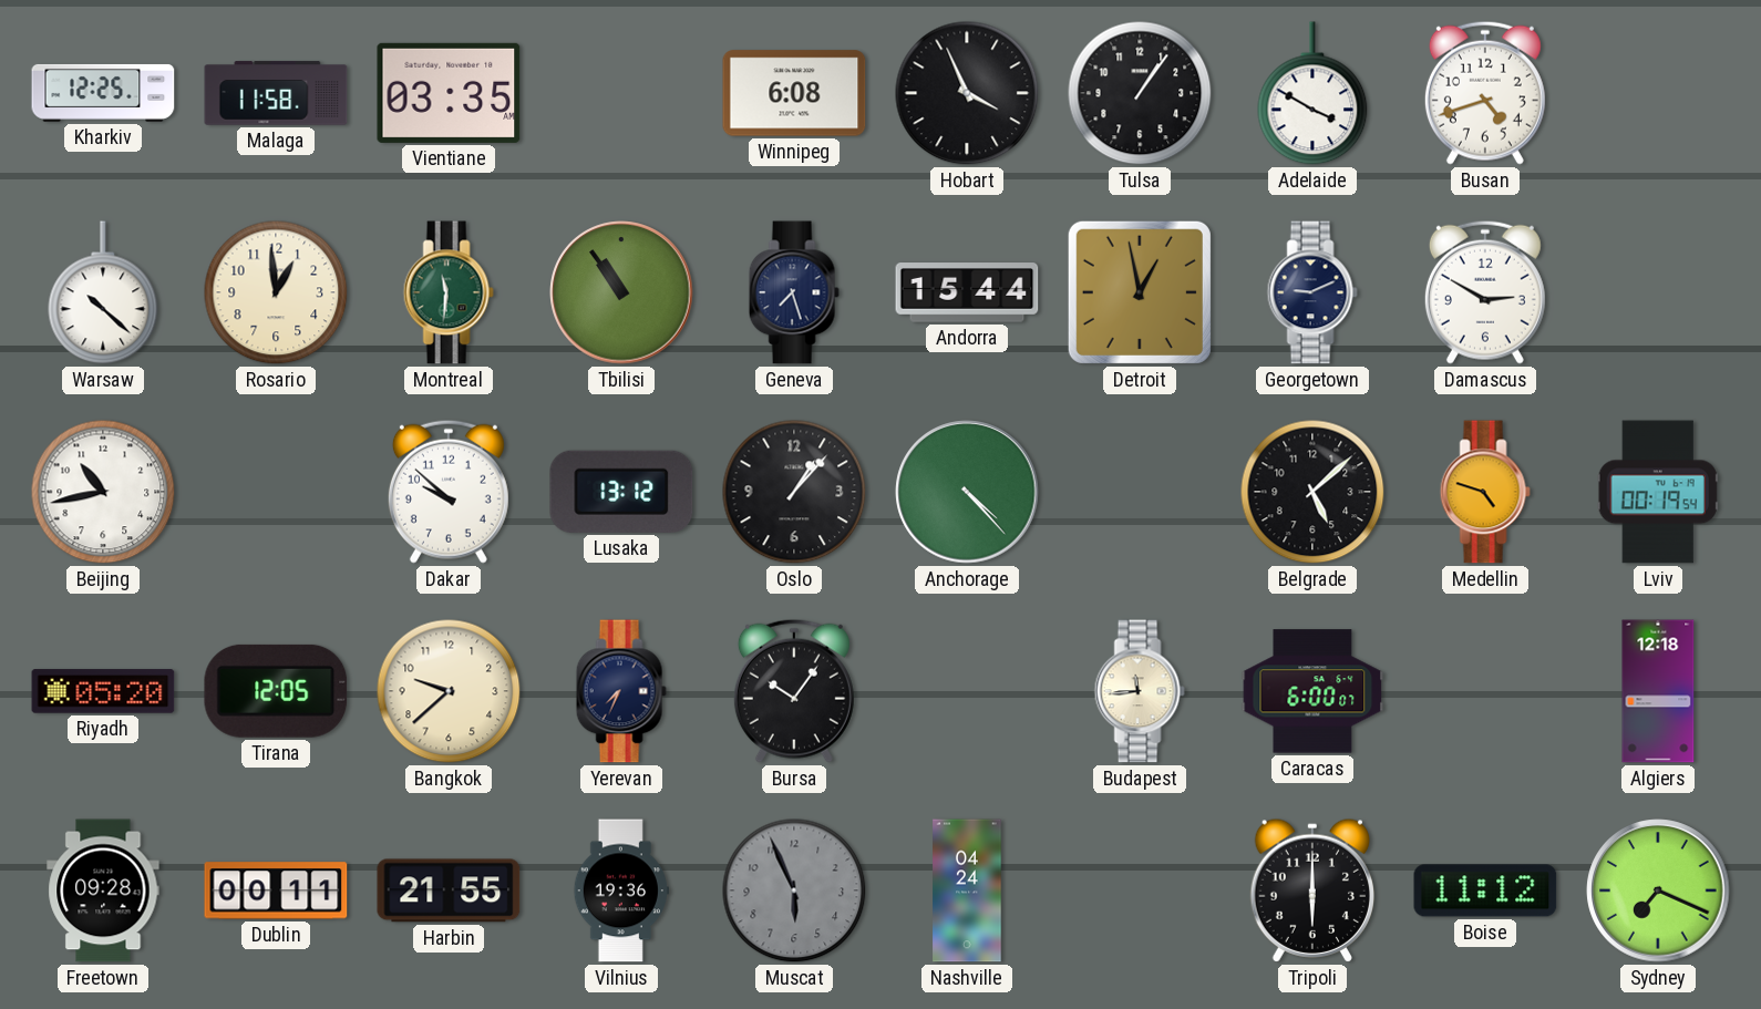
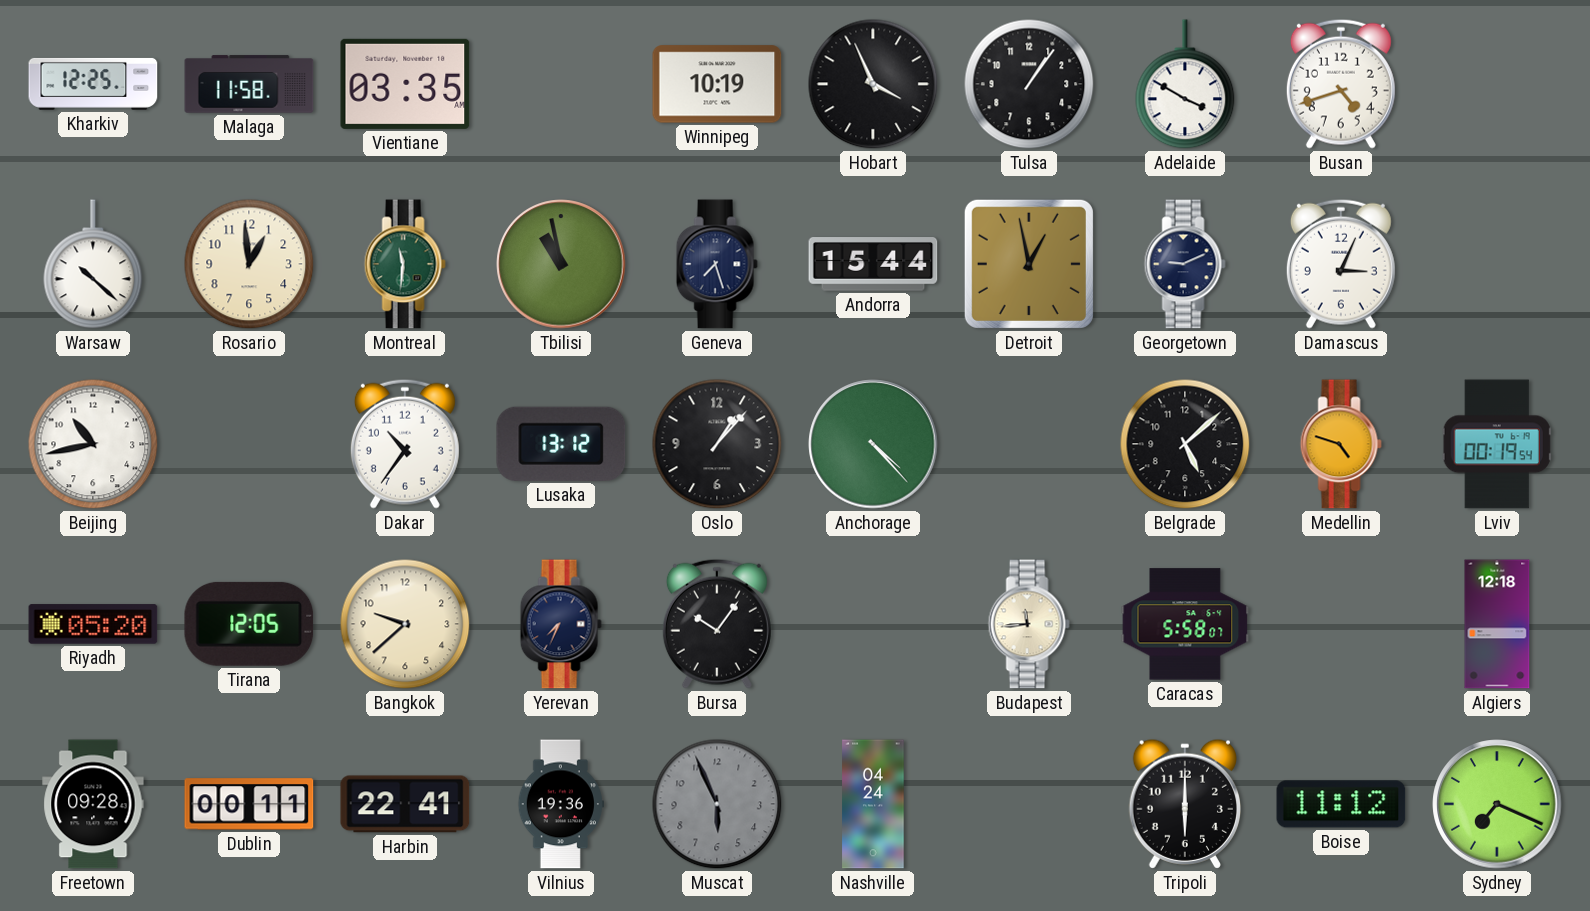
Winnipeg: 6:08 -> 10:19
Tbilisi: 10:54 -> 10:58
Damascus: 2:50 -> 3:04
Dakar: 9:52 -> 10:36
Caracas: 6:00 -> 5:58
Harbin: 21:55 -> 22:41
